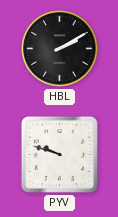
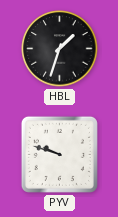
HBL: 2:10 -> 1:33
